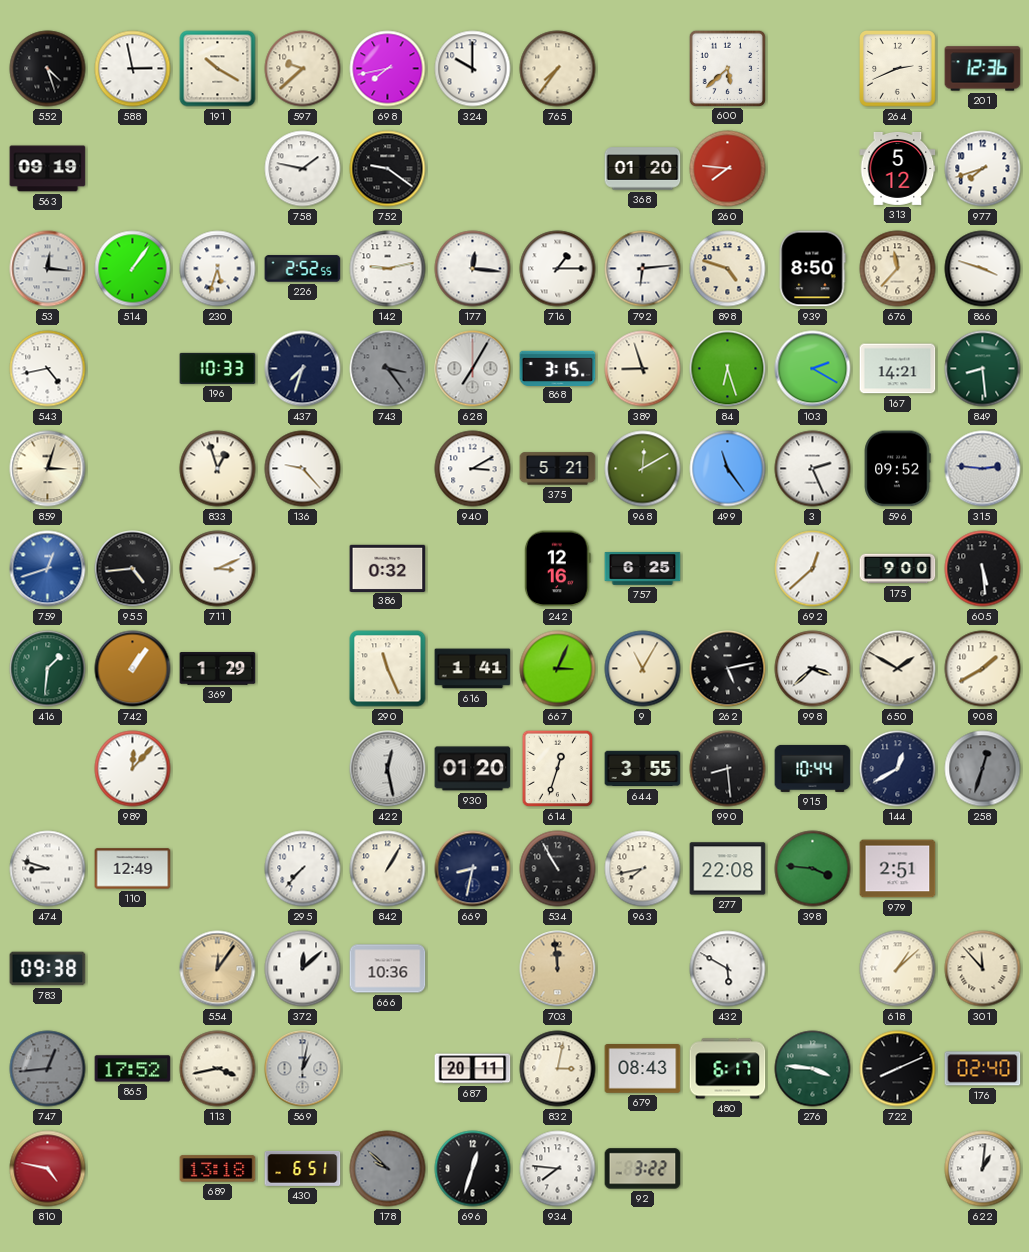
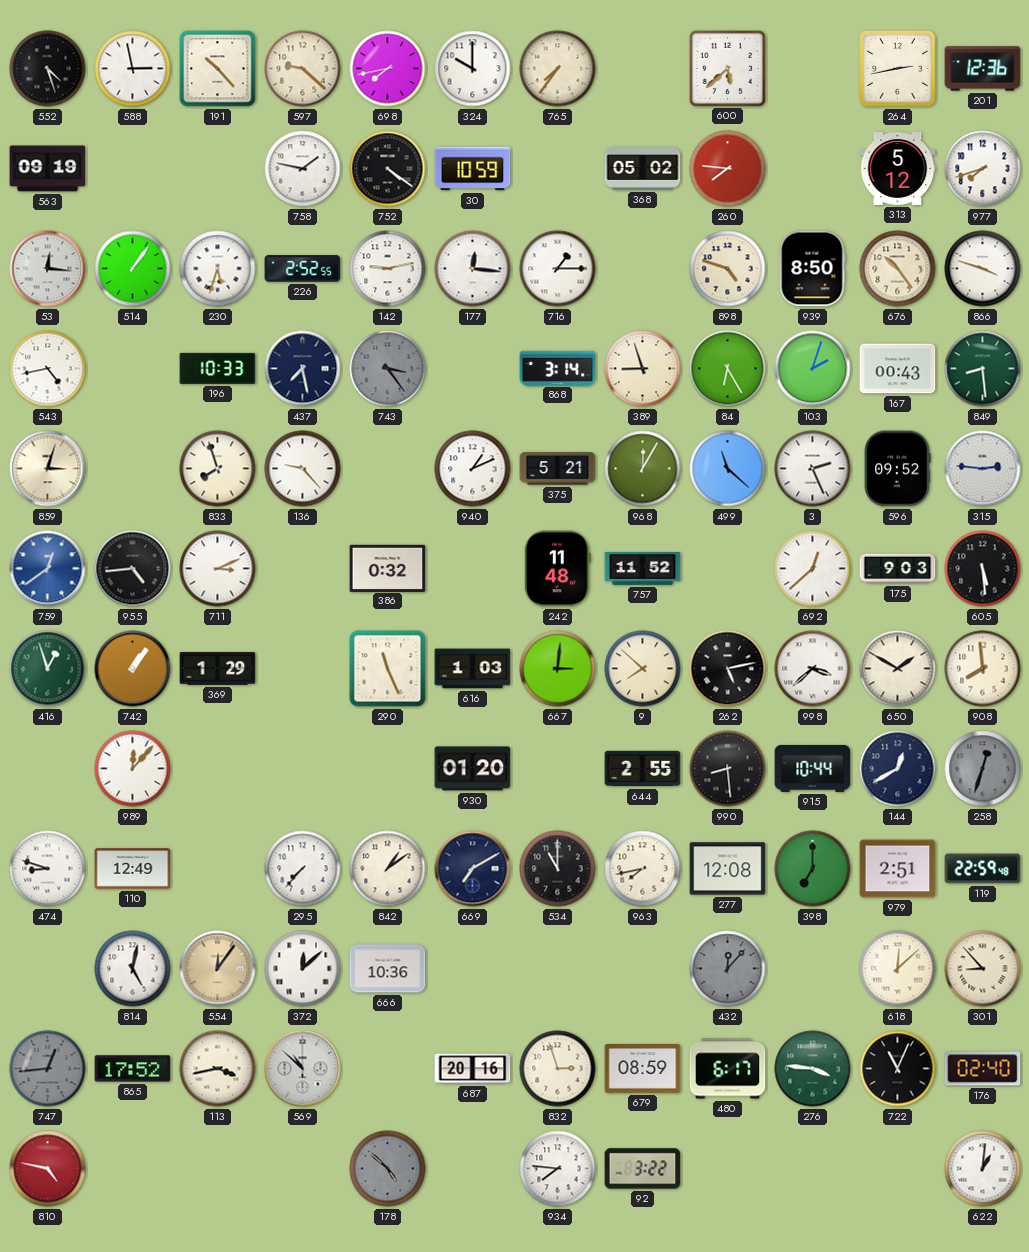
191: 10:20 -> 10:23
597: 9:38 -> 9:22
264: 2:41 -> 2:43
752: 9:21 -> 4:21
30: none -> 10:59
368: 01:20 -> 05:02
792: 6:14 -> none
676: 11:37 -> 10:24
437: 7:33 -> 7:28
628: 7:05 -> none
868: 3:15 -> 3:14
84: 6:27 -> 6:25
103: 2:20 -> 2:03
167: 14:21 -> 00:43
833: 12:57 -> 7:57
940: 3:10 -> 1:11
968: 12:10 -> 12:05
499: 11:24 -> 11:22
759: 12:42 -> 12:39
242: 12:16 -> 11:48
757: 6:25 -> 11:52
175: 9:00 -> 9:03
416: 1:31 -> 12:57
616: 1:41 -> 1:03
667: 3:04 -> 3:01
9: 11:05 -> 7:52
908: 1:40 -> 7:59
422: 12:28 -> none
614: 12:33 -> none
644: 3:55 -> 2:55
842: 1:05 -> 1:09
669: 8:32 -> 7:10
534: 10:55 -> 11:00
277: 22:08 -> 12:08
398: 3:46 -> 7:00
119: none -> 22:59
783: 09:38 -> none
814: none -> 5:02
703: 11:59 -> none
432: 5:50 -> 12:07
432 dial: white -> grey
618: 1:08 -> 12:08
301: 11:53 -> 8:53
569: 1:02 -> 10:52
687: 20:11 -> 20:16
832: 3:02 -> 2:57
679: 08:43 -> 08:59
722: 8:11 -> 11:04
689: 13:18 -> none
430: 6:51 -> none
178: 9:52 -> 4:52
696: 12:33 -> none
